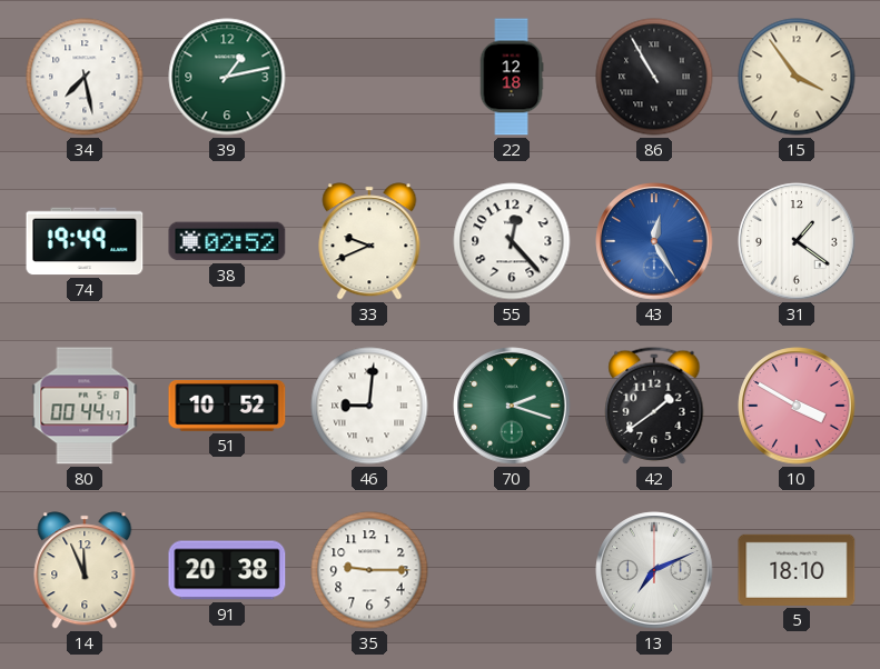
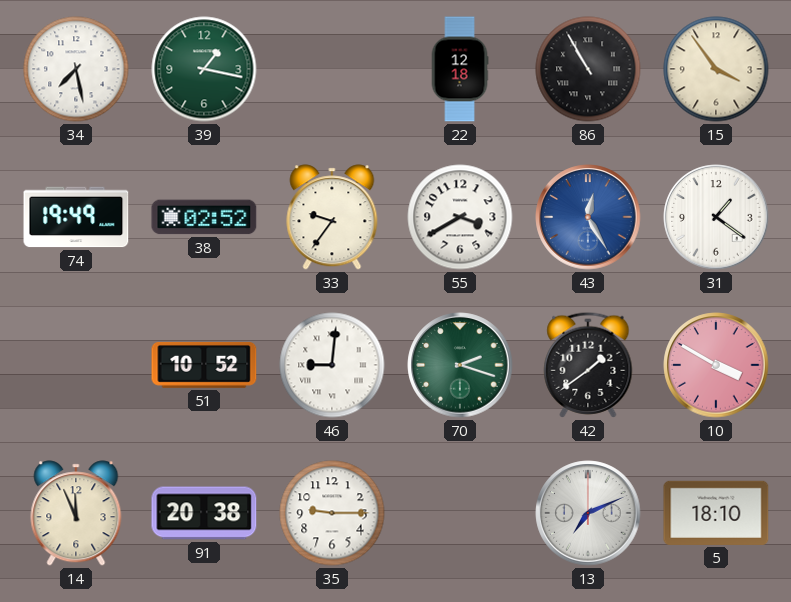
39: 1:13 -> 1:17
33: 9:41 -> 9:36
55: 12:23 -> 3:40
80: 00:44 -> none
